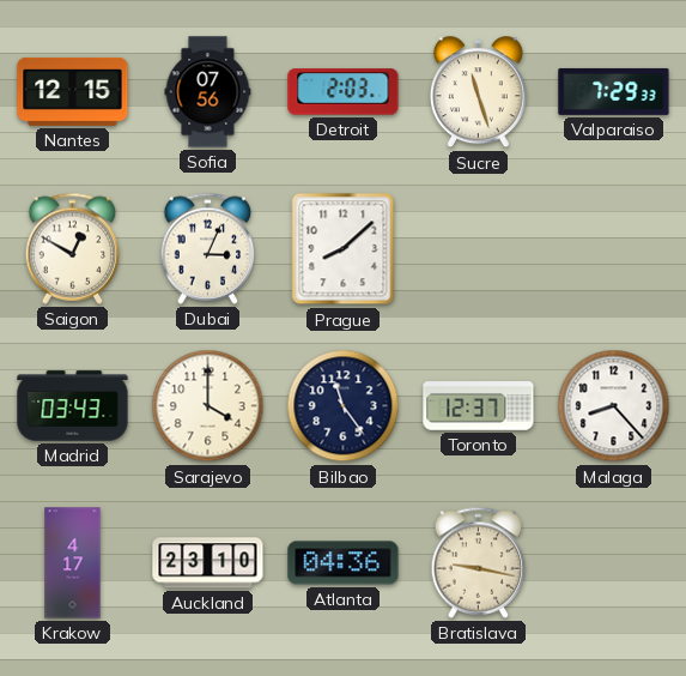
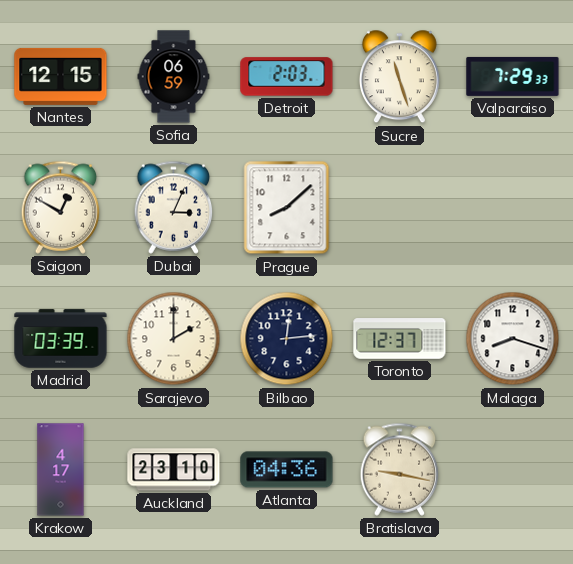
Sofia: 07:56 -> 06:59
Madrid: 03:43 -> 03:39
Sarajevo: 4:00 -> 2:00
Bilbao: 11:24 -> 12:14
Malaga: 8:23 -> 8:18
